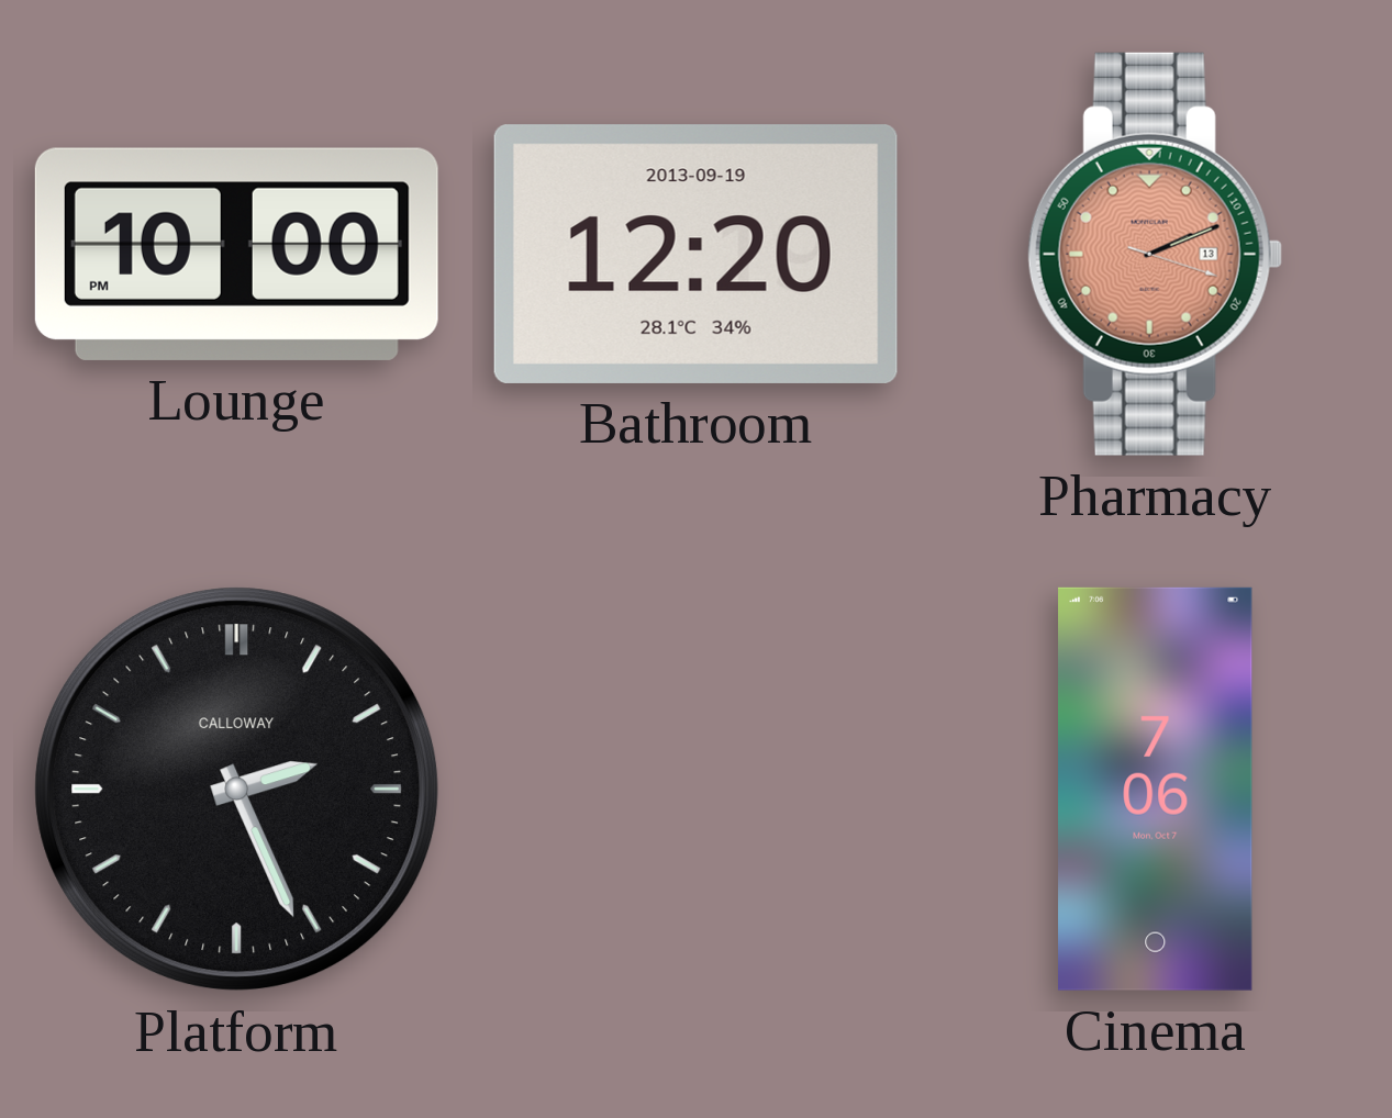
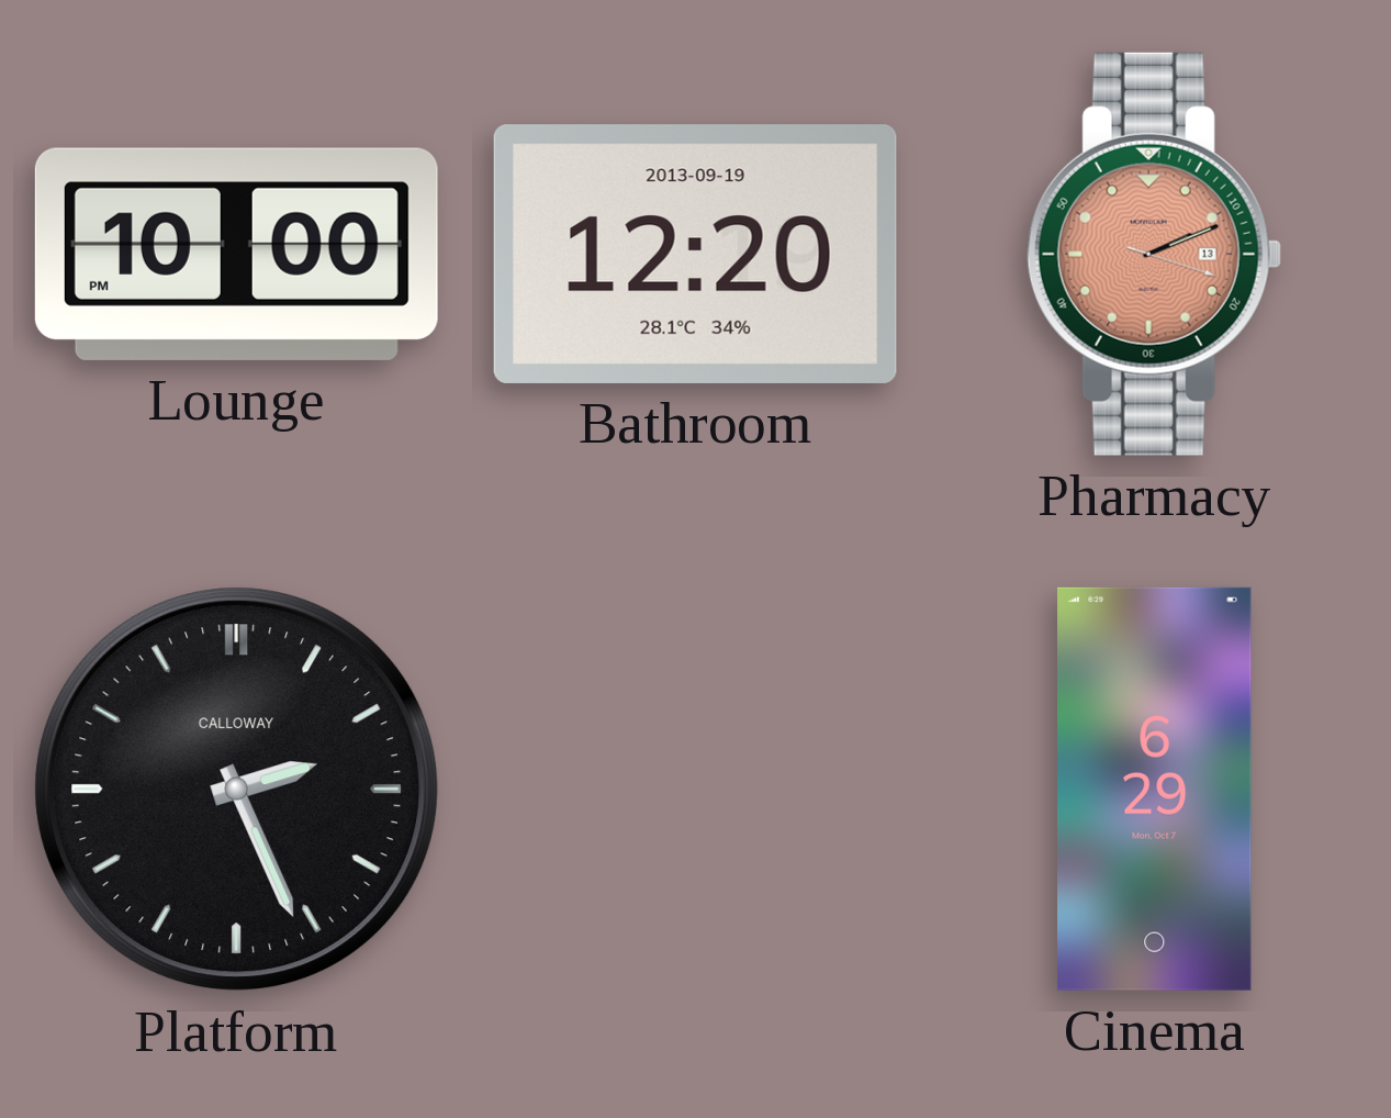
Cinema: 7:06 -> 6:29
